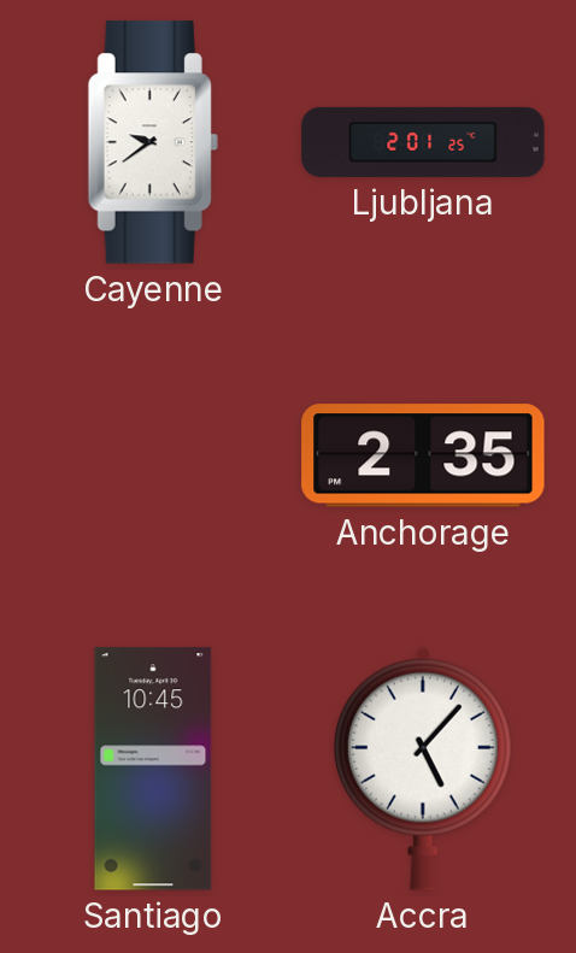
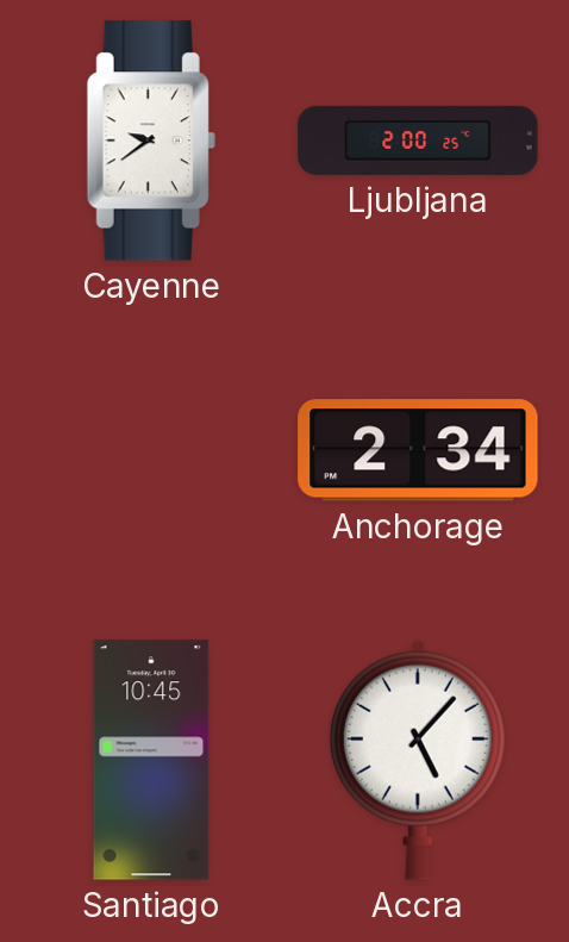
Ljubljana: 2:01 -> 2:00
Anchorage: 2:35 -> 2:34
